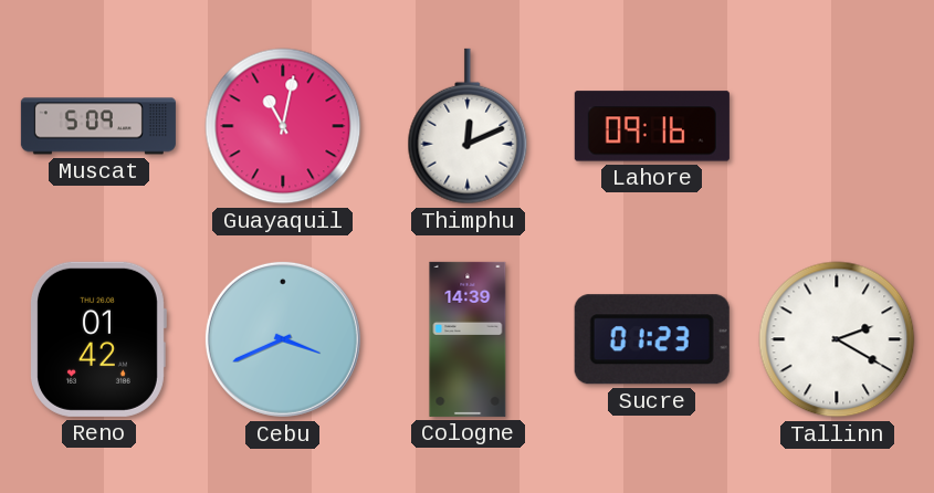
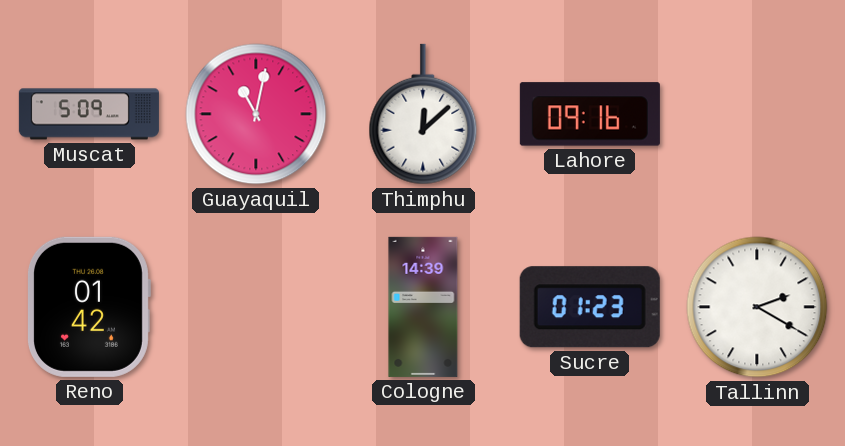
Thimphu: 12:11 -> 12:08
Cebu: 3:41 -> none
